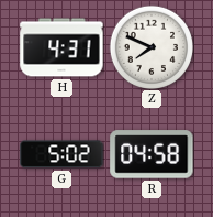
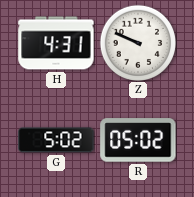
Z: 7:49 -> 9:49
R: 04:58 -> 05:02
